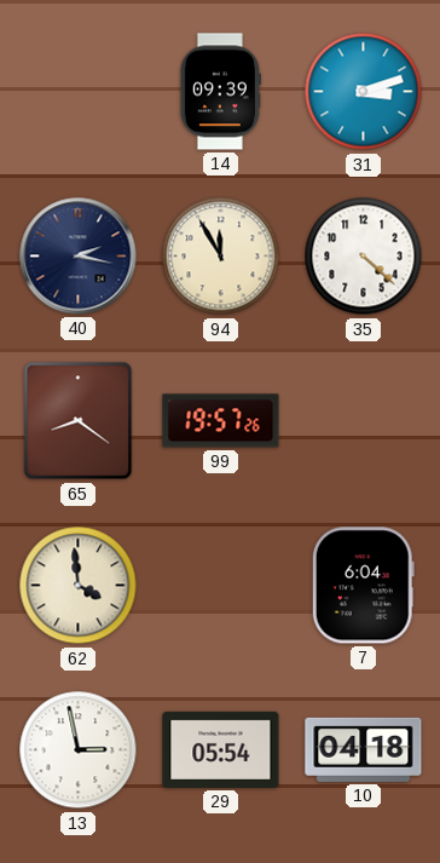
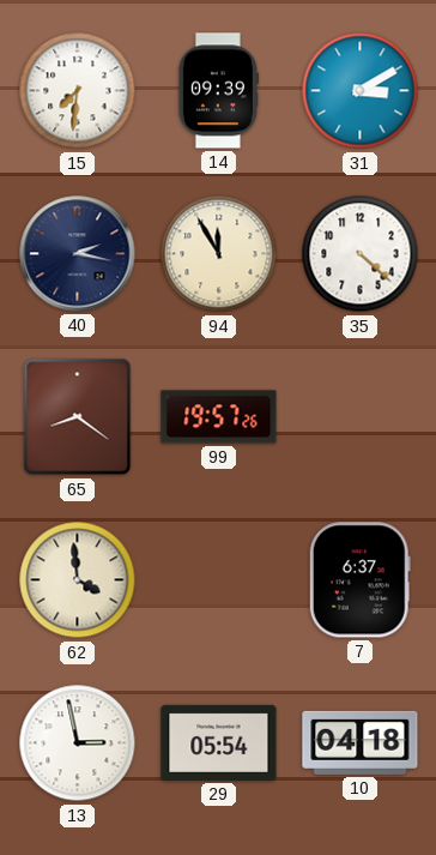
15: none -> 7:31
31: 3:12 -> 3:10
7: 6:04 -> 6:37
